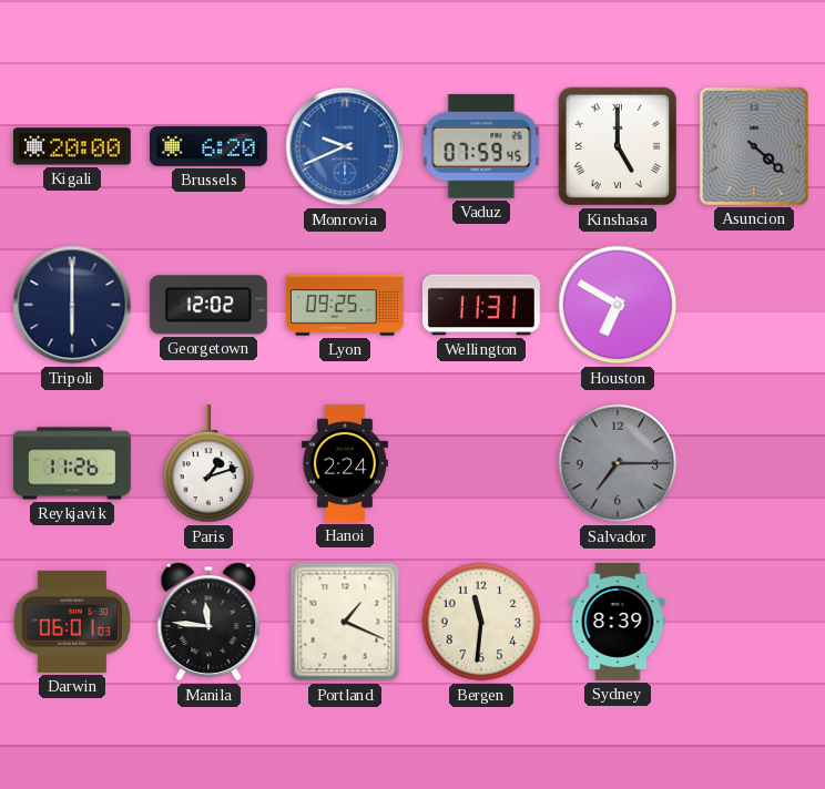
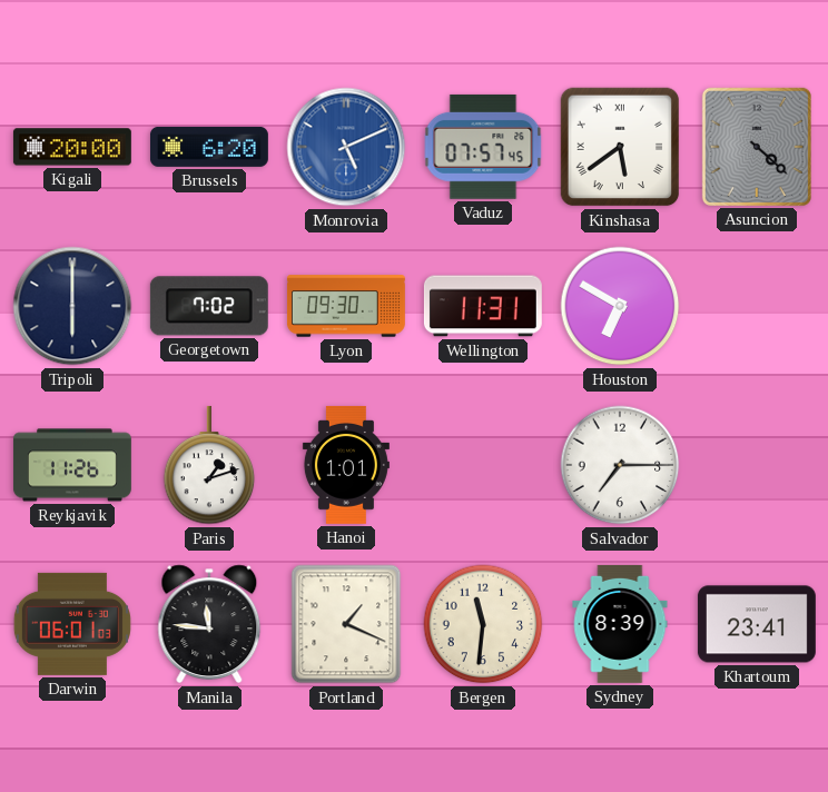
Monrovia: 9:41 -> 5:11
Vaduz: 07:59 -> 07:57
Kinshasa: 5:00 -> 5:39
Georgetown: 12:02 -> 7:02
Lyon: 09:25 -> 09:30
Hanoi: 2:24 -> 1:01
Salvador dial: grey -> white
Khartoum: none -> 23:41
